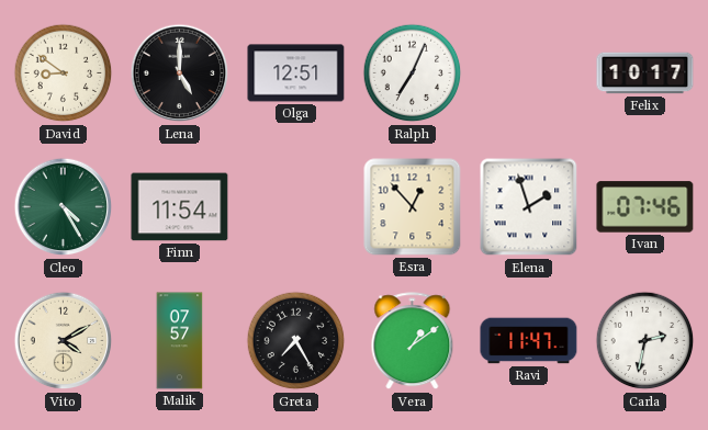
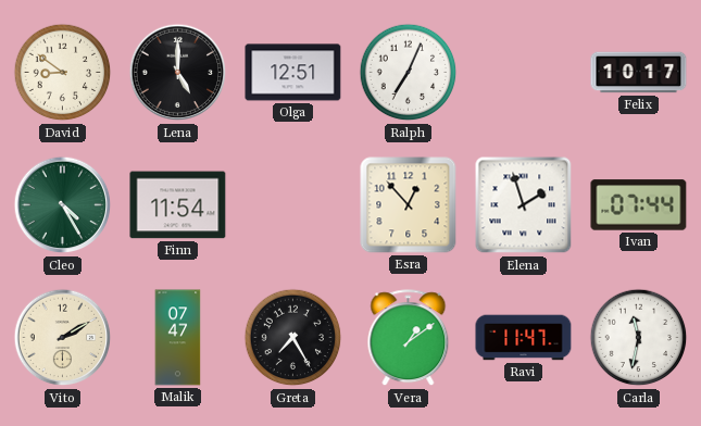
Ivan: 07:46 -> 07:44
Vito: 4:10 -> 2:10
Malik: 07:57 -> 07:47
Carla: 2:32 -> 11:32
